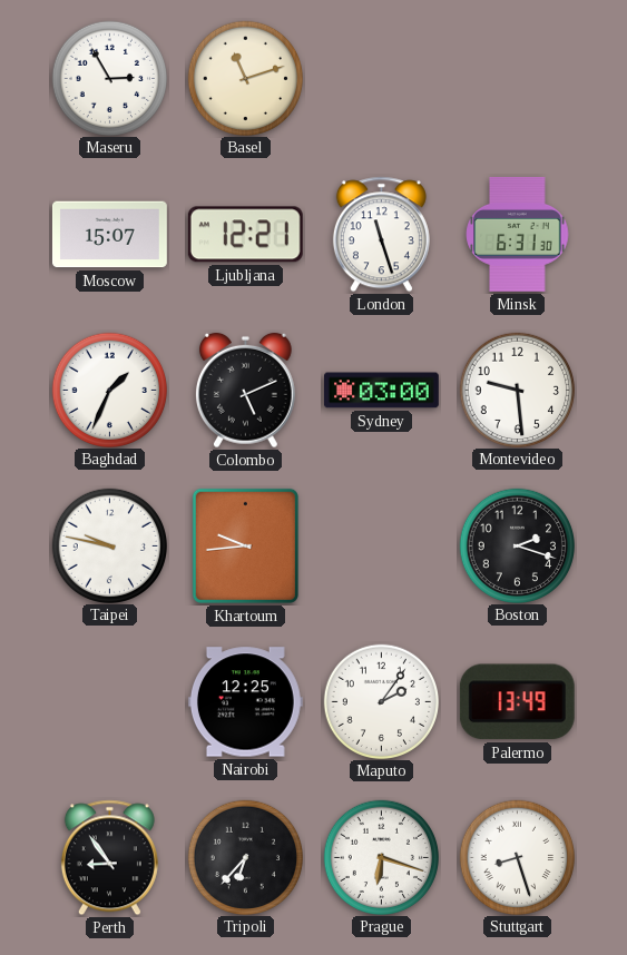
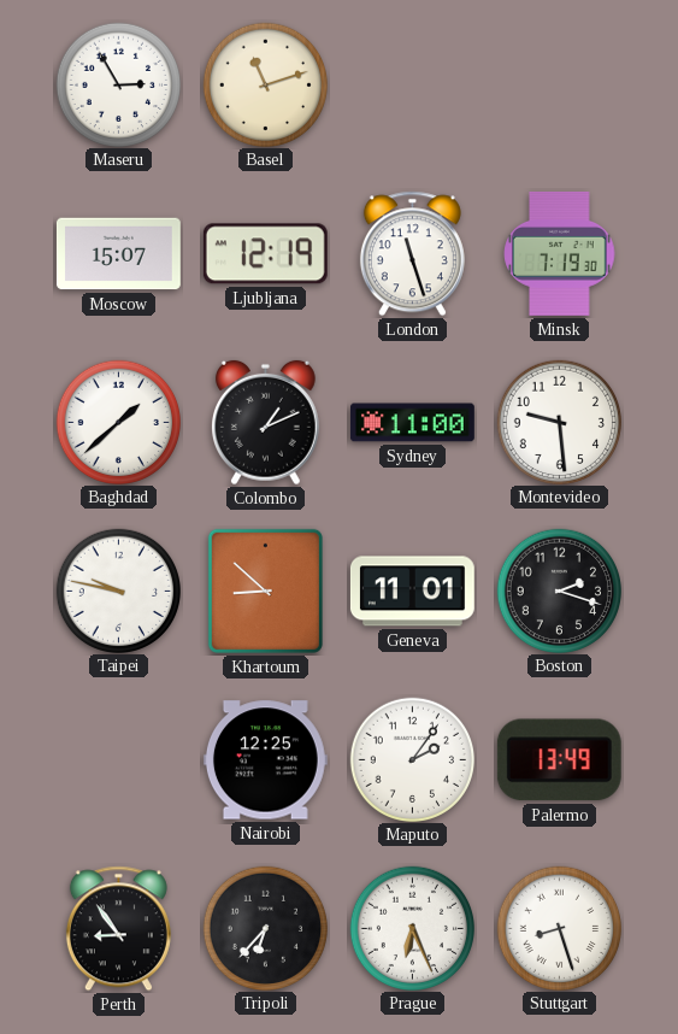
Ljubljana: 12:21 -> 12:19
Minsk: 6:31 -> 7:19
Baghdad: 1:34 -> 1:38
Colombo: 5:11 -> 1:11
Sydney: 03:00 -> 11:00
Khartoum: 9:44 -> 8:52
Geneva: none -> 11:01
Prague: 6:18 -> 6:26
